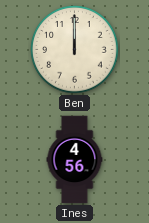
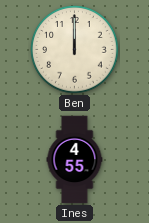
Ines: 4:56 -> 4:55
